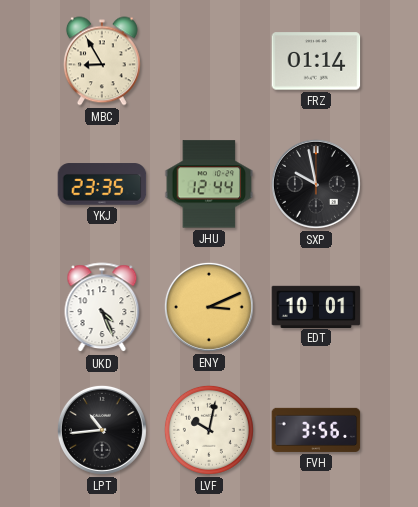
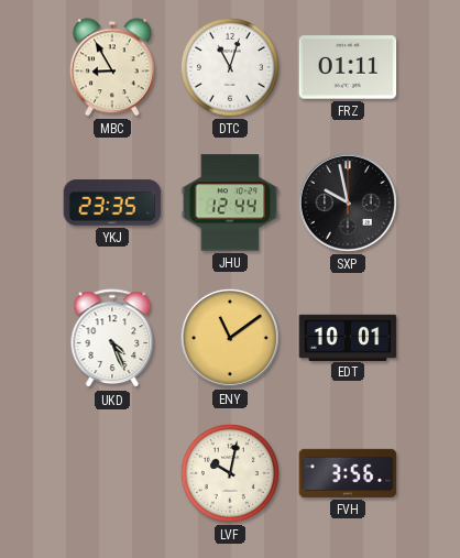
DTC: none -> 11:03
FRZ: 01:14 -> 01:11
ENY: 3:11 -> 11:09
LPT: 10:44 -> none
